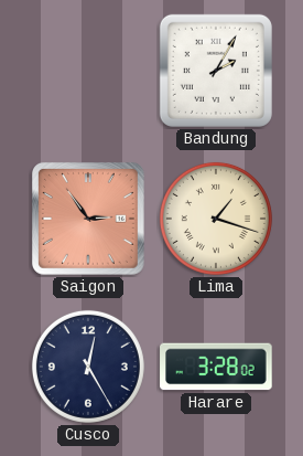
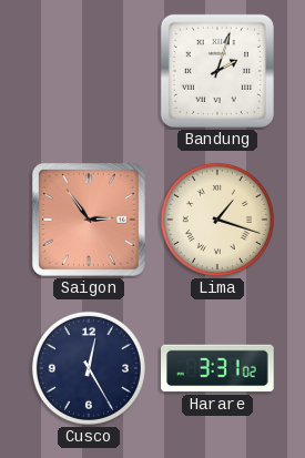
Bandung: 2:05 -> 2:03
Harare: 3:28 -> 3:31
